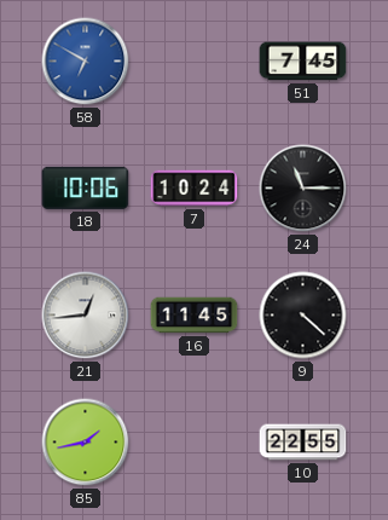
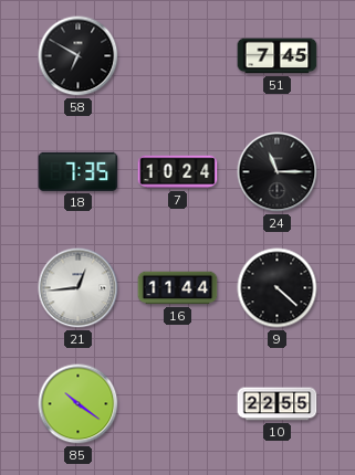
58 dial: blue -> black
18: 10:06 -> 7:35
16: 11:45 -> 11:44
85: 1:43 -> 10:21
